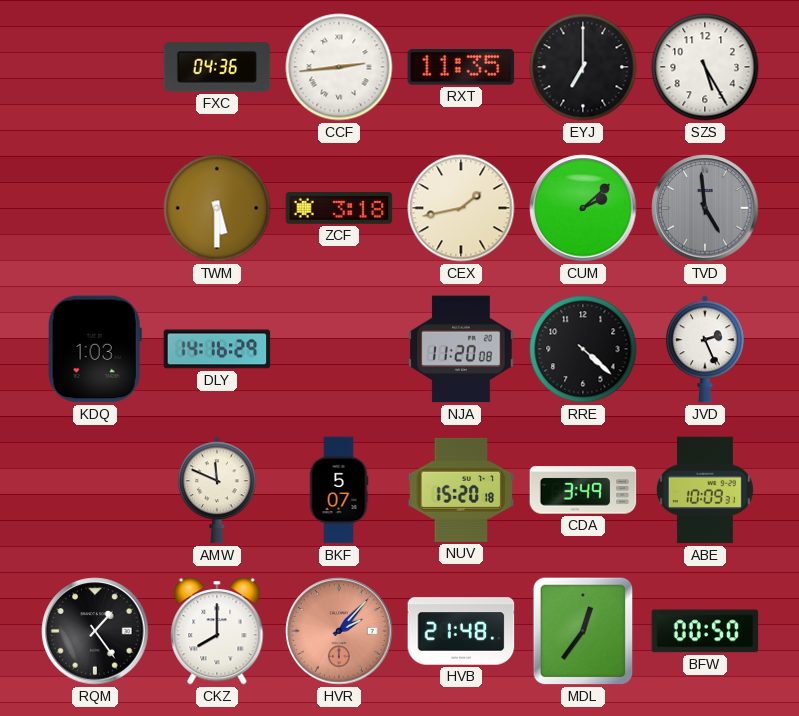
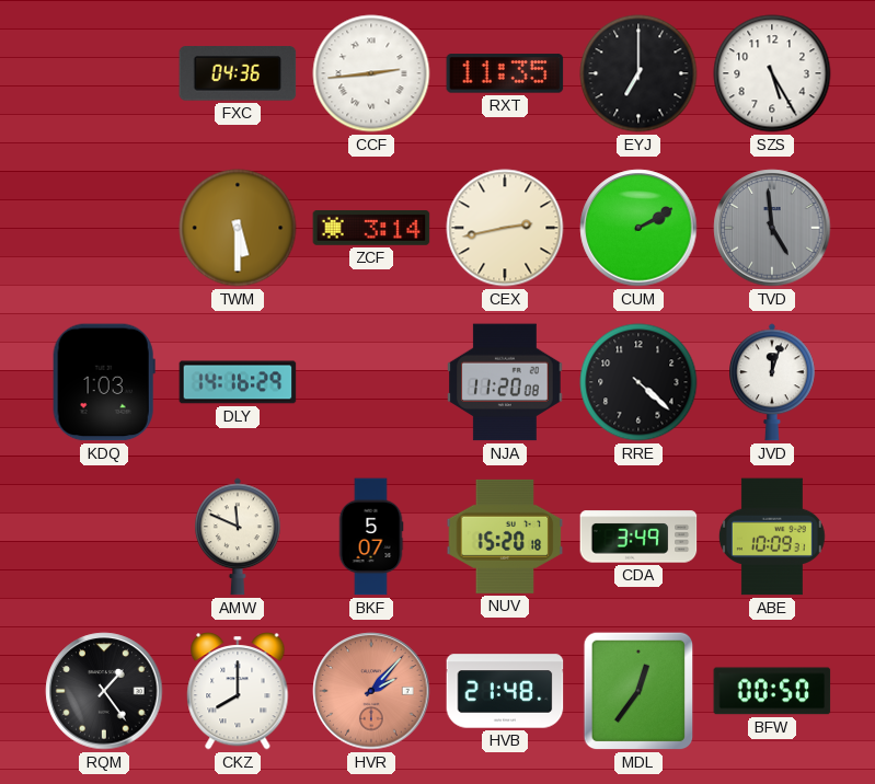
ZCF: 3:18 -> 3:14
CEX: 1:43 -> 2:43
CUM: 2:08 -> 2:10
JVD: 2:26 -> 12:03
